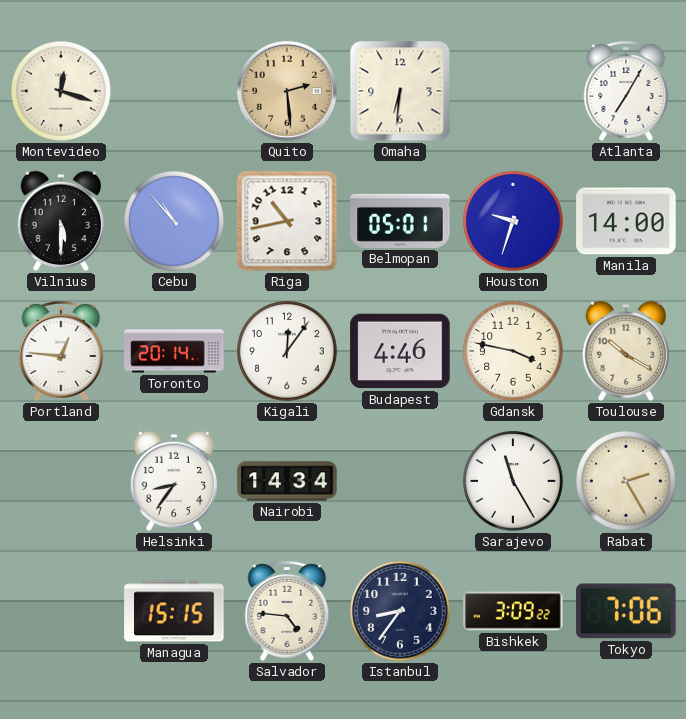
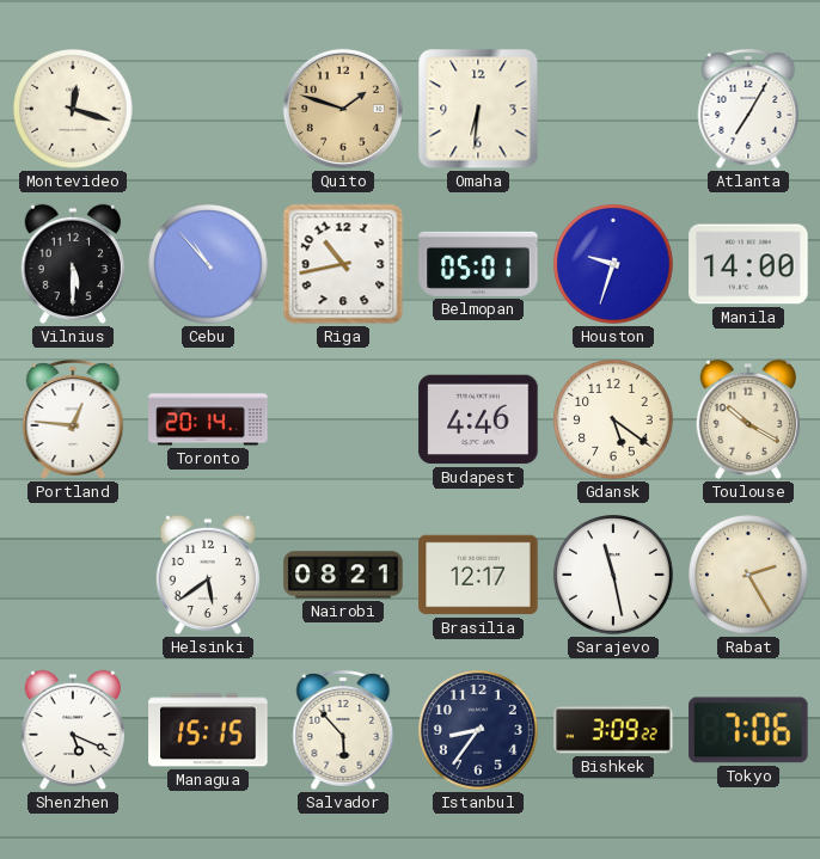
Quito: 2:29 -> 1:48
Kigali: 12:06 -> none
Gdansk: 3:47 -> 5:21
Helsinki: 8:36 -> 5:39
Nairobi: 14:34 -> 08:21
Brasilia: none -> 12:17
Sarajevo: 11:25 -> 11:28
Shenzhen: none -> 5:19
Salvador: 4:46 -> 5:53
